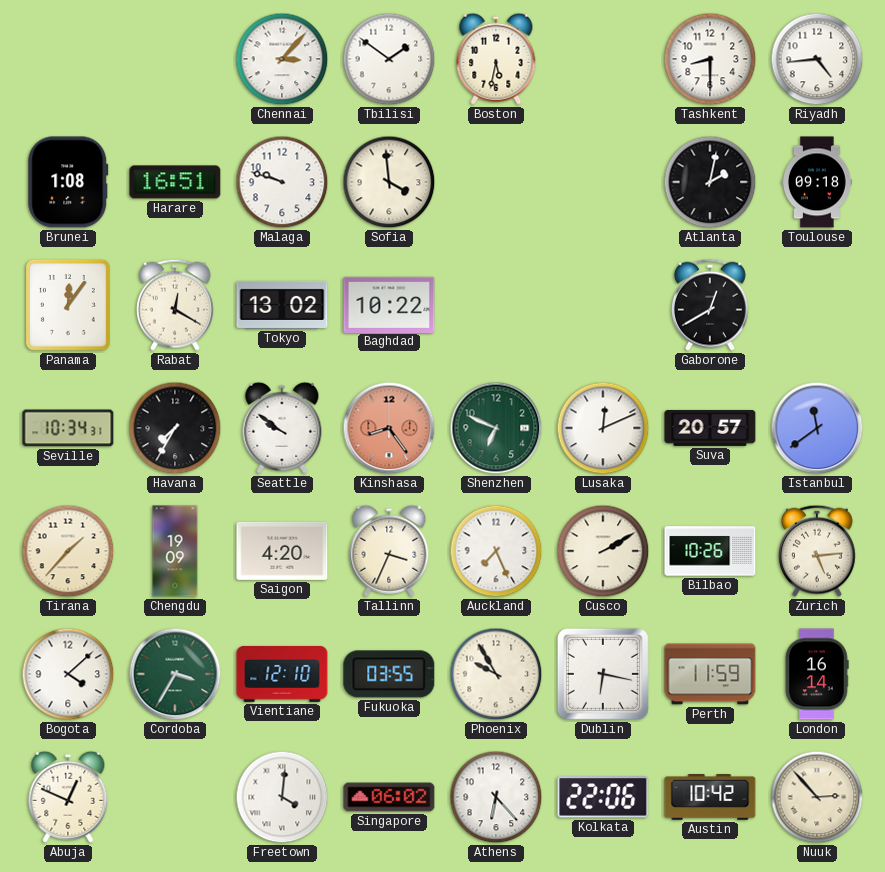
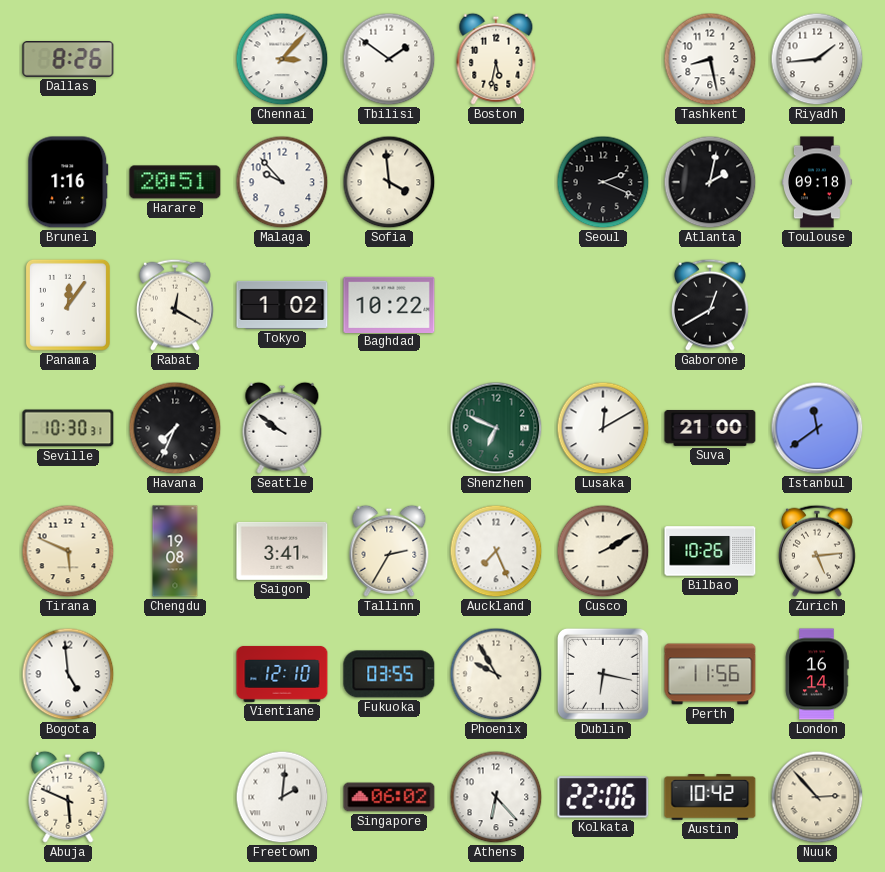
Dallas: none -> 8:26
Tashkent: 8:30 -> 8:28
Riyadh: 4:44 -> 1:44
Brunei: 1:08 -> 1:16
Harare: 16:51 -> 20:51
Malaga: 9:48 -> 9:53
Seoul: none -> 2:19
Tokyo: 13:02 -> 1:02
Seville: 10:34 -> 10:30
Havana: 7:35 -> 7:34
Kinshasa: 8:24 -> none
Lusaka: 12:11 -> 12:10
Suva: 20:57 -> 21:00
Tirana: 1:37 -> 5:49
Chengdu: 19:09 -> 19:08
Saigon: 4:20 -> 3:41
Tallinn: 3:34 -> 2:35
Bogota: 4:08 -> 4:59
Cordoba: 3:35 -> none
Perth: 11:59 -> 11:56
Abuja: 12:49 -> 5:49
Freetown: 4:01 -> 2:01
